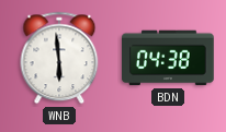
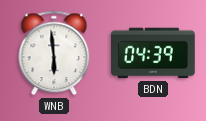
BDN: 04:38 -> 04:39
